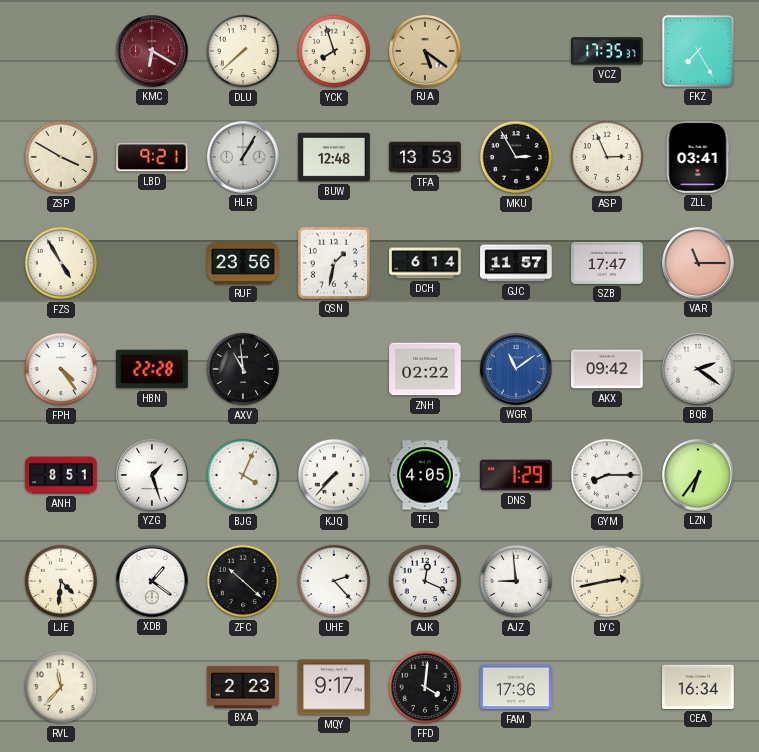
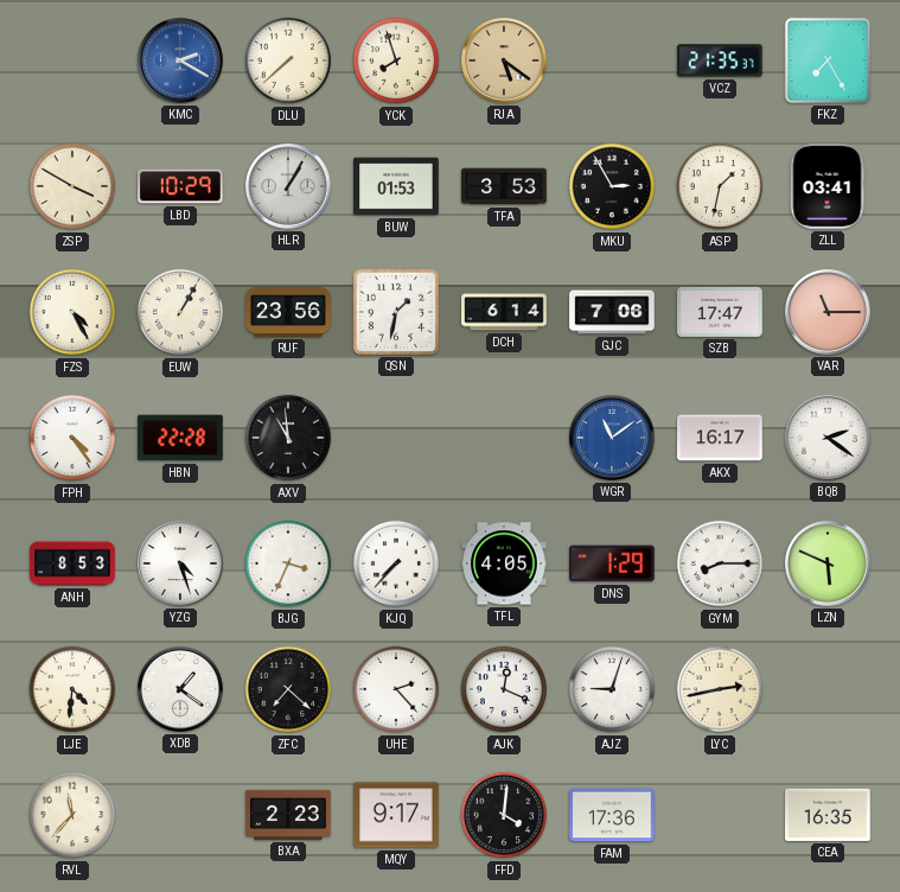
KMC: 6:20 -> 2:20
KMC dial: burgundy -> blue
VCZ: 17:35 -> 21:35
LBD: 9:21 -> 10:29
BUW: 12:48 -> 01:53
TFA: 13:53 -> 3:53
ASP: 2:56 -> 1:32
FZS: 4:55 -> 4:25
EUW: none -> 1:05
GJC: 11:57 -> 7:06
ZNH: 02:22 -> none
AKX: 09:42 -> 16:17
ANH: 8:51 -> 8:53
YZG: 1:27 -> 4:27
BJG: 4:04 -> 3:34
LZN: 6:36 -> 5:49
ZFC: 10:22 -> 7:22
AJZ: 8:59 -> 9:03
CEA: 16:34 -> 16:35
